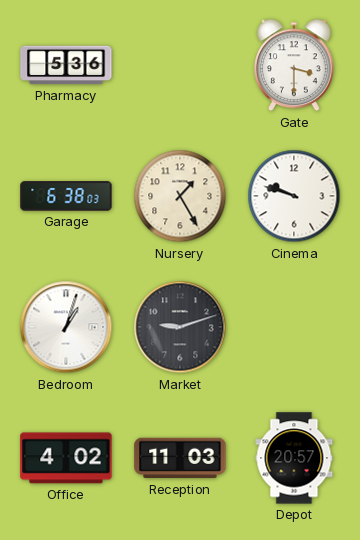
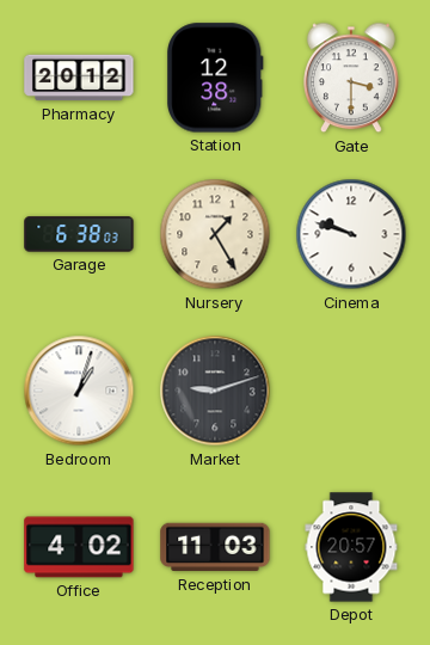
Pharmacy: 5:36 -> 20:12
Station: none -> 12:38
